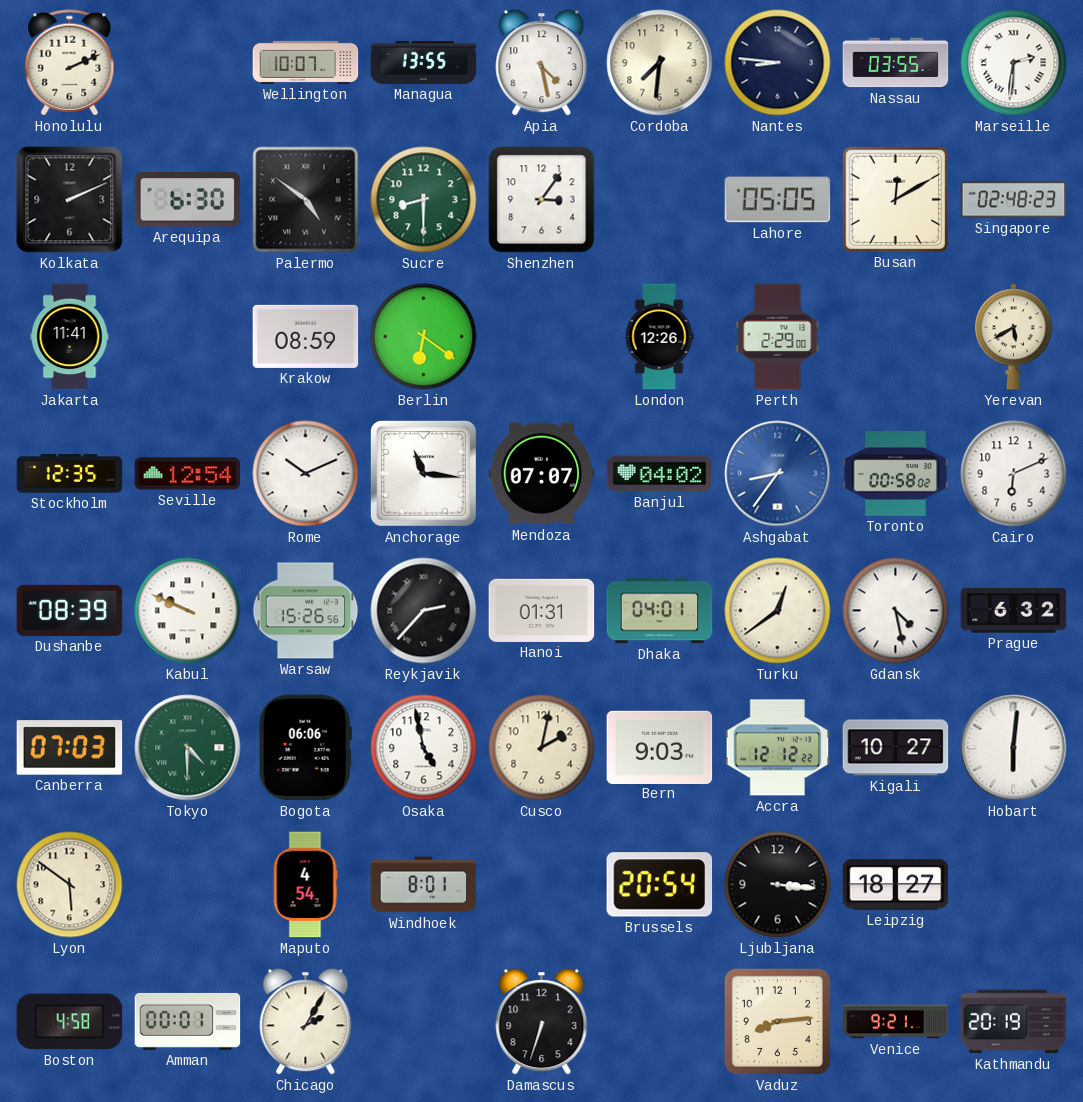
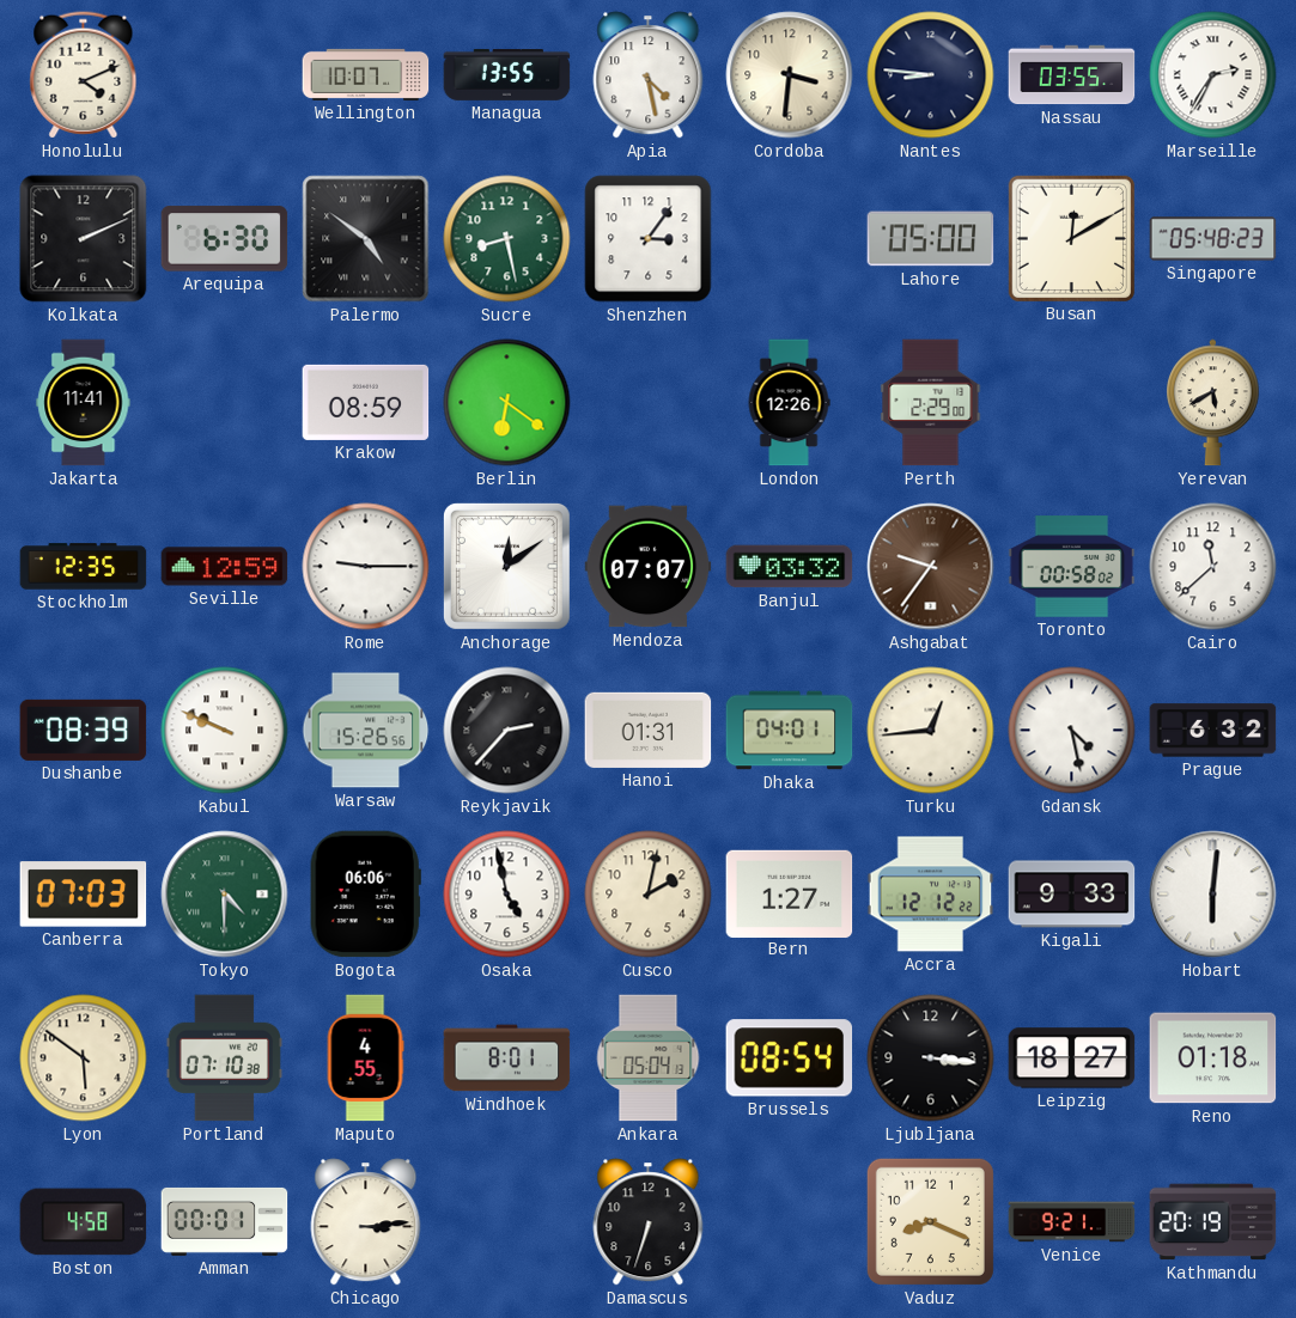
Honolulu: 2:11 -> 4:11
Cordoba: 7:31 -> 3:31
Marseille: 2:31 -> 2:35
Sucre: 8:30 -> 8:28
Lahore: 05:05 -> 05:00
Singapore: 02:48 -> 05:48
Seville: 12:54 -> 12:59
Rome: 10:11 -> 9:15
Anchorage: 11:16 -> 12:09
Banjul: 04:02 -> 03:32
Ashgabat: 8:36 -> 9:36
Ashgabat dial: blue -> brown
Cairo: 6:11 -> 11:38
Turku: 12:39 -> 12:44
Bern: 9:03 -> 1:27
Kigali: 10:27 -> 9:33
Portland: none -> 07:10
Maputo: 4:54 -> 4:55
Ankara: none -> 05:04
Brussels: 20:54 -> 08:54
Reno: none -> 01:18
Chicago: 2:05 -> 3:14
Vaduz: 8:14 -> 8:19
